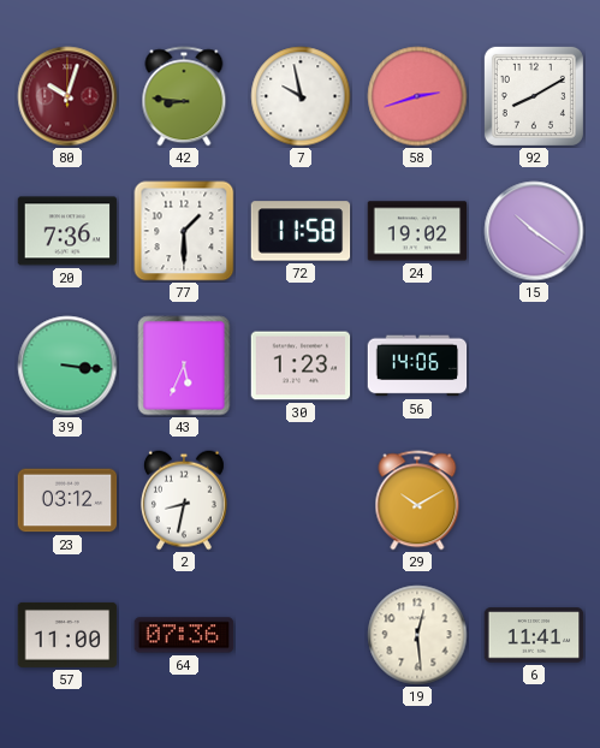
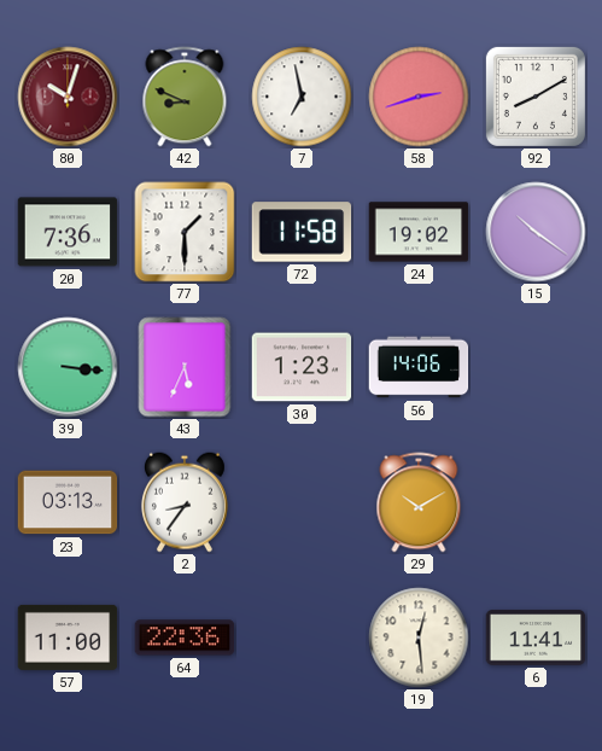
42: 8:46 -> 8:49
7: 9:58 -> 6:58
23: 03:12 -> 03:13
2: 8:32 -> 8:36
64: 07:36 -> 22:36
